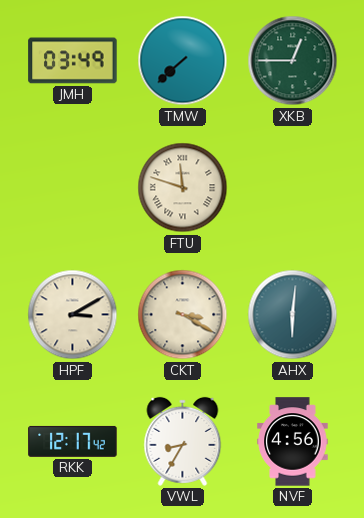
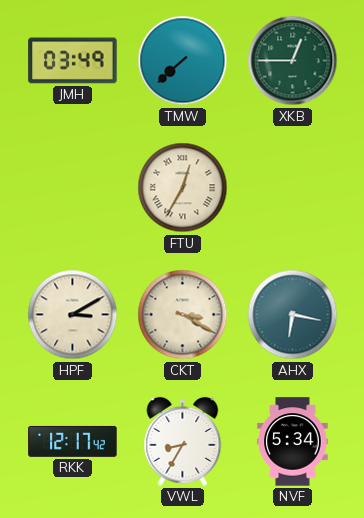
FTU: 11:48 -> 12:35
AHX: 6:01 -> 6:17
NVF: 4:56 -> 5:34
